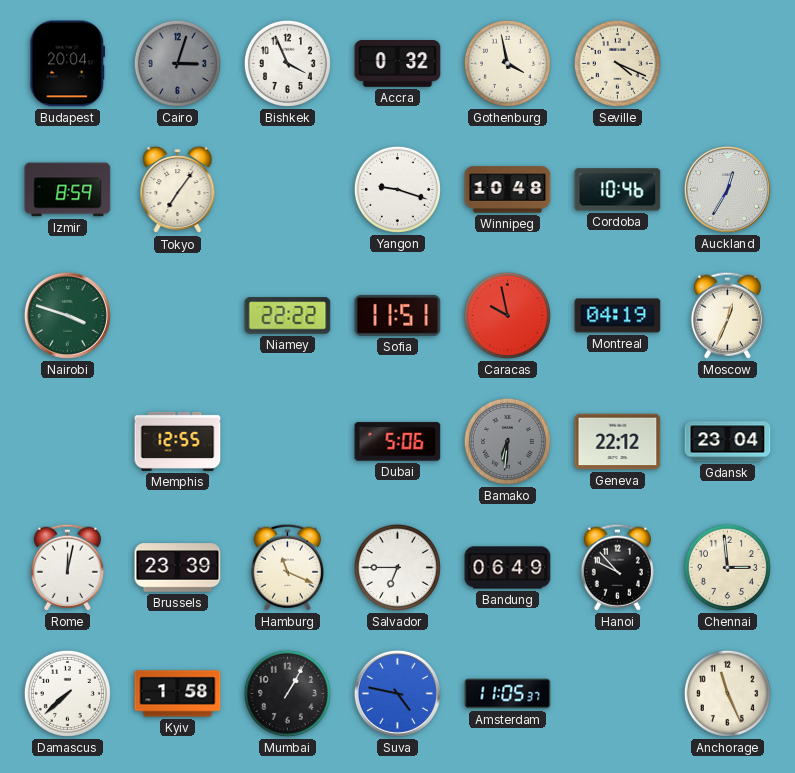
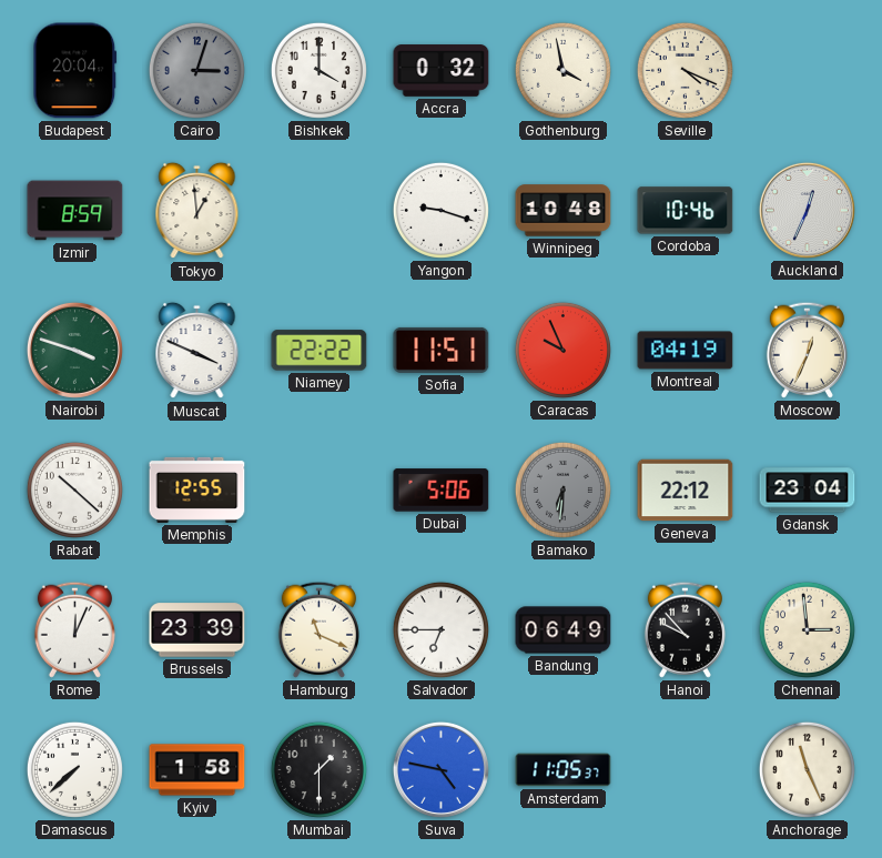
Bishkek: 3:56 -> 4:00
Tokyo: 7:06 -> 12:59
Auckland: 12:35 -> 12:34
Muscat: none -> 3:49
Caracas: 9:58 -> 9:56
Rabat: none -> 10:22
Rome: 12:02 -> 12:04
Mumbai: 1:05 -> 1:30
